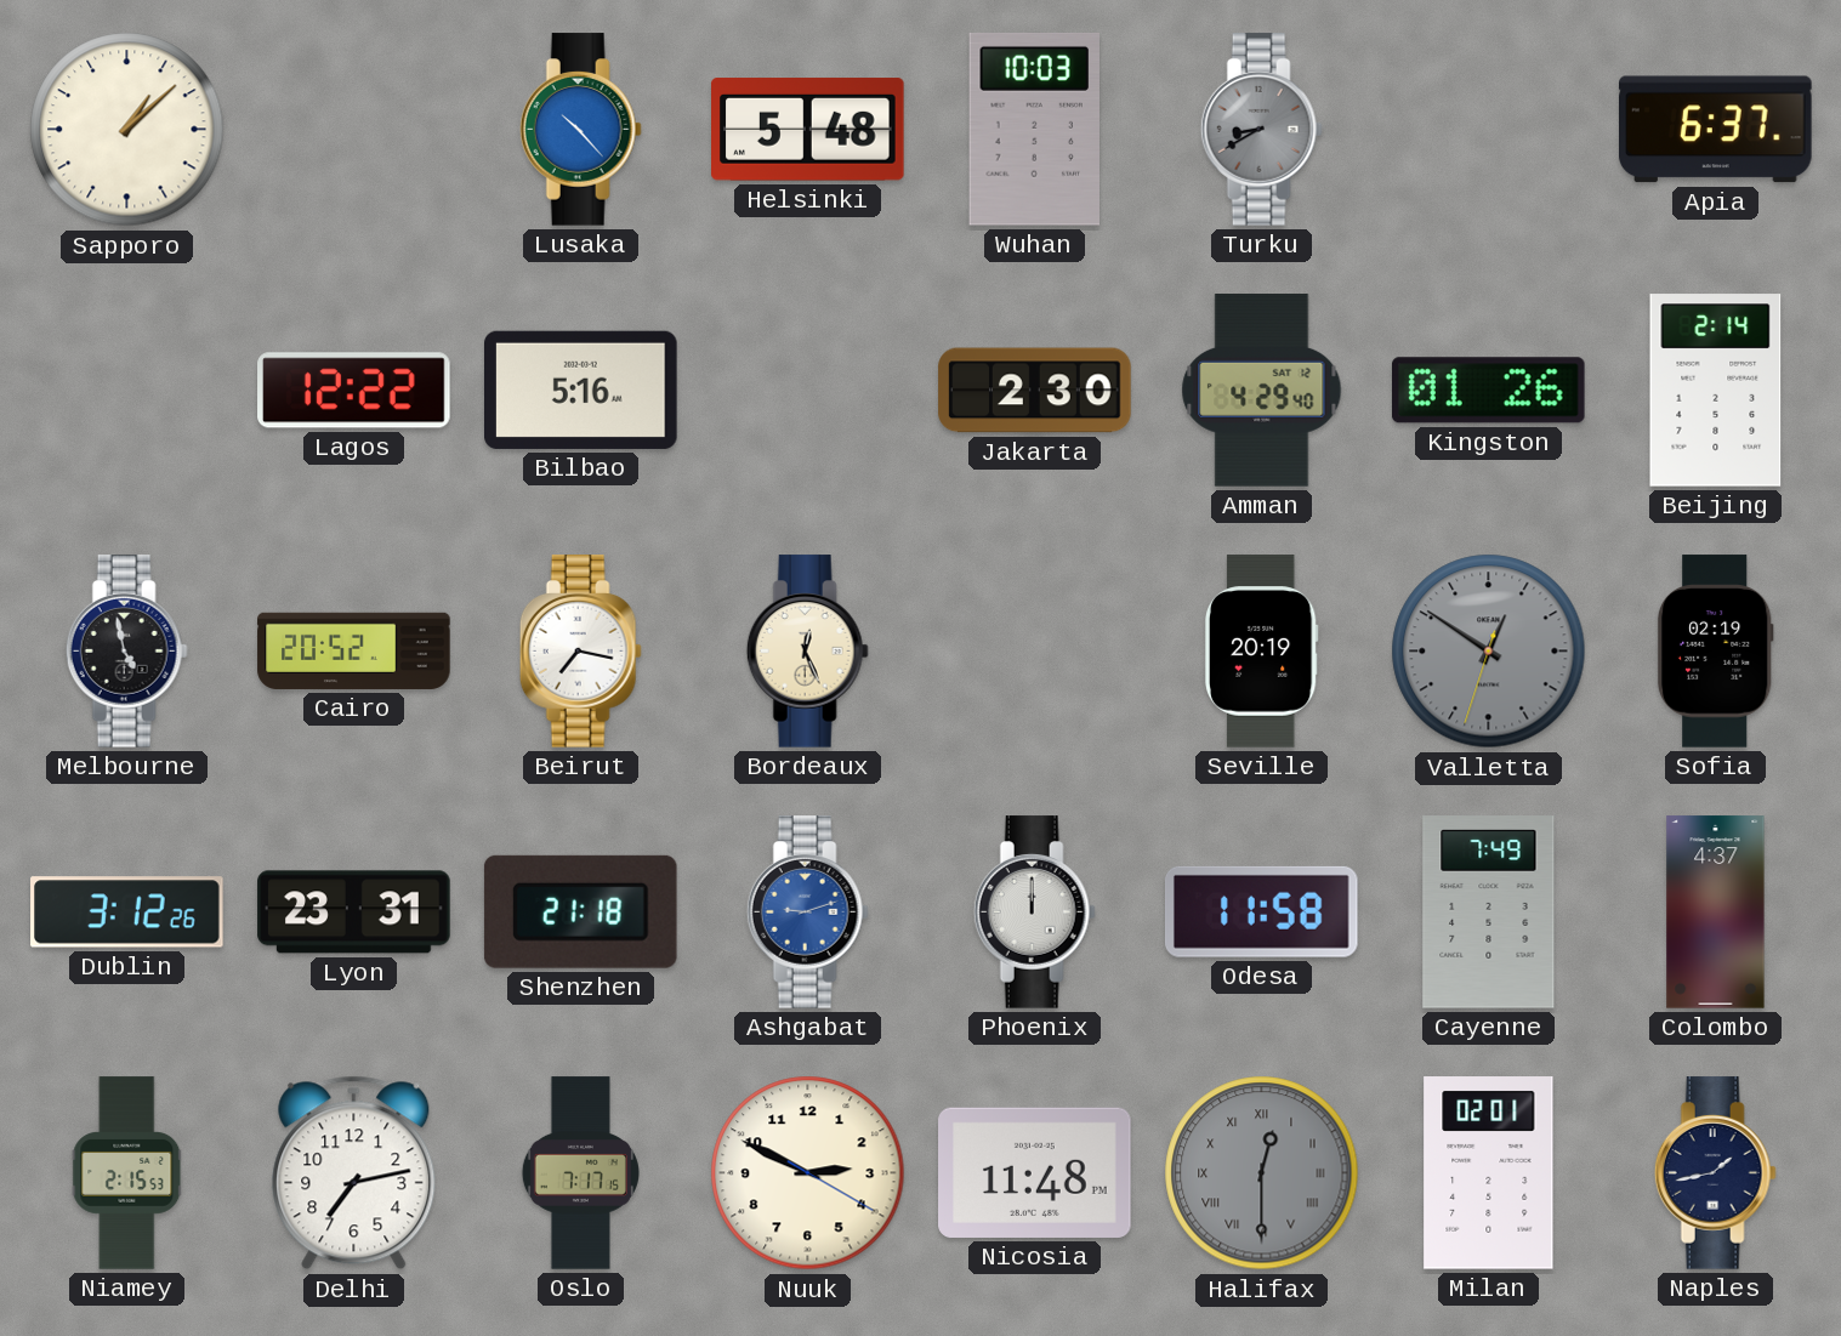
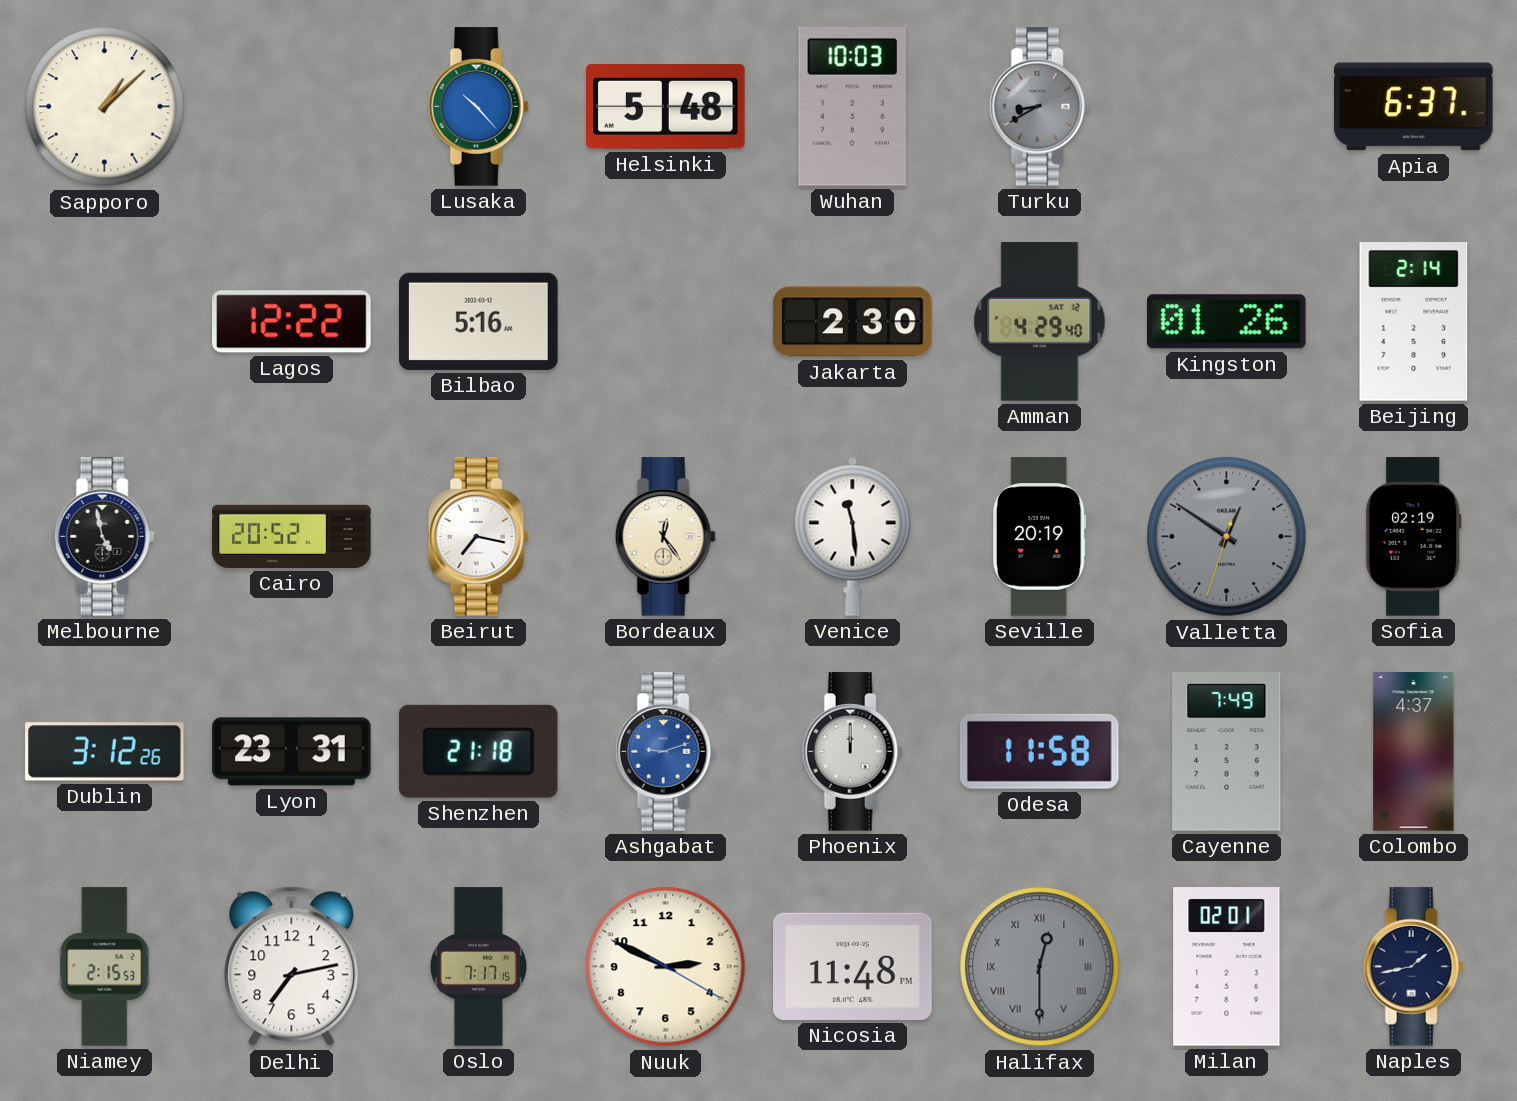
Bordeaux: 12:26 -> 12:24
Venice: none -> 11:29
